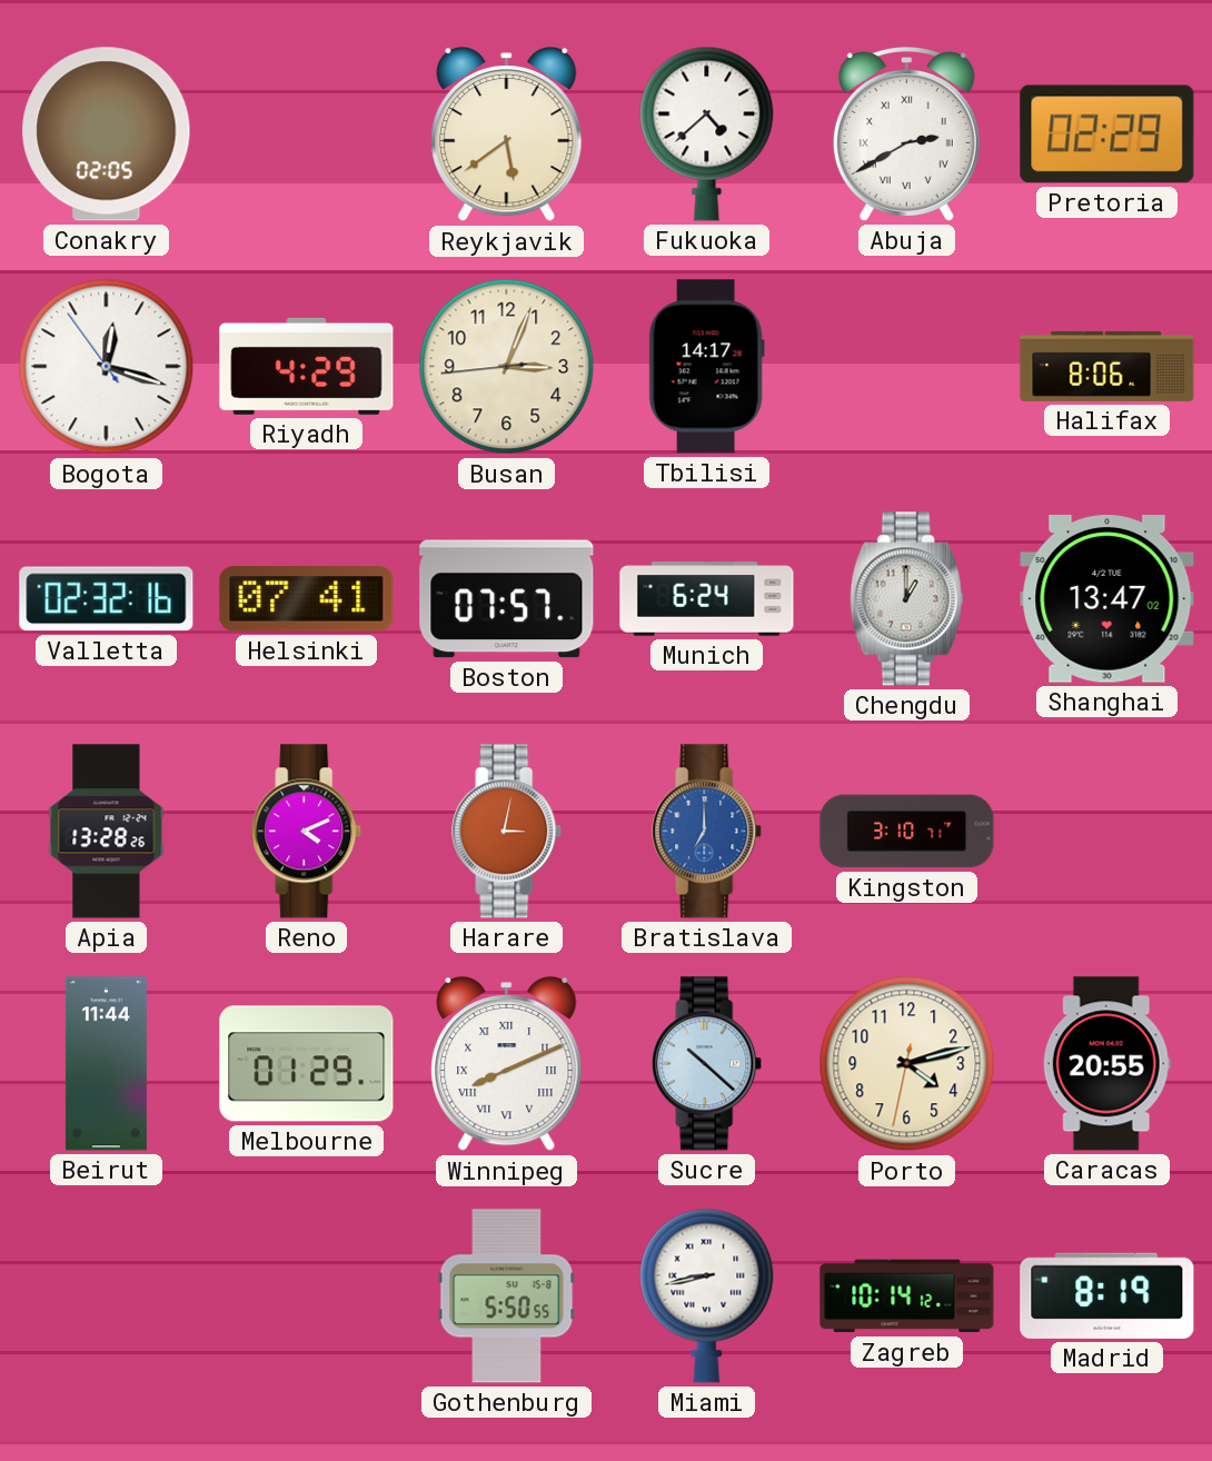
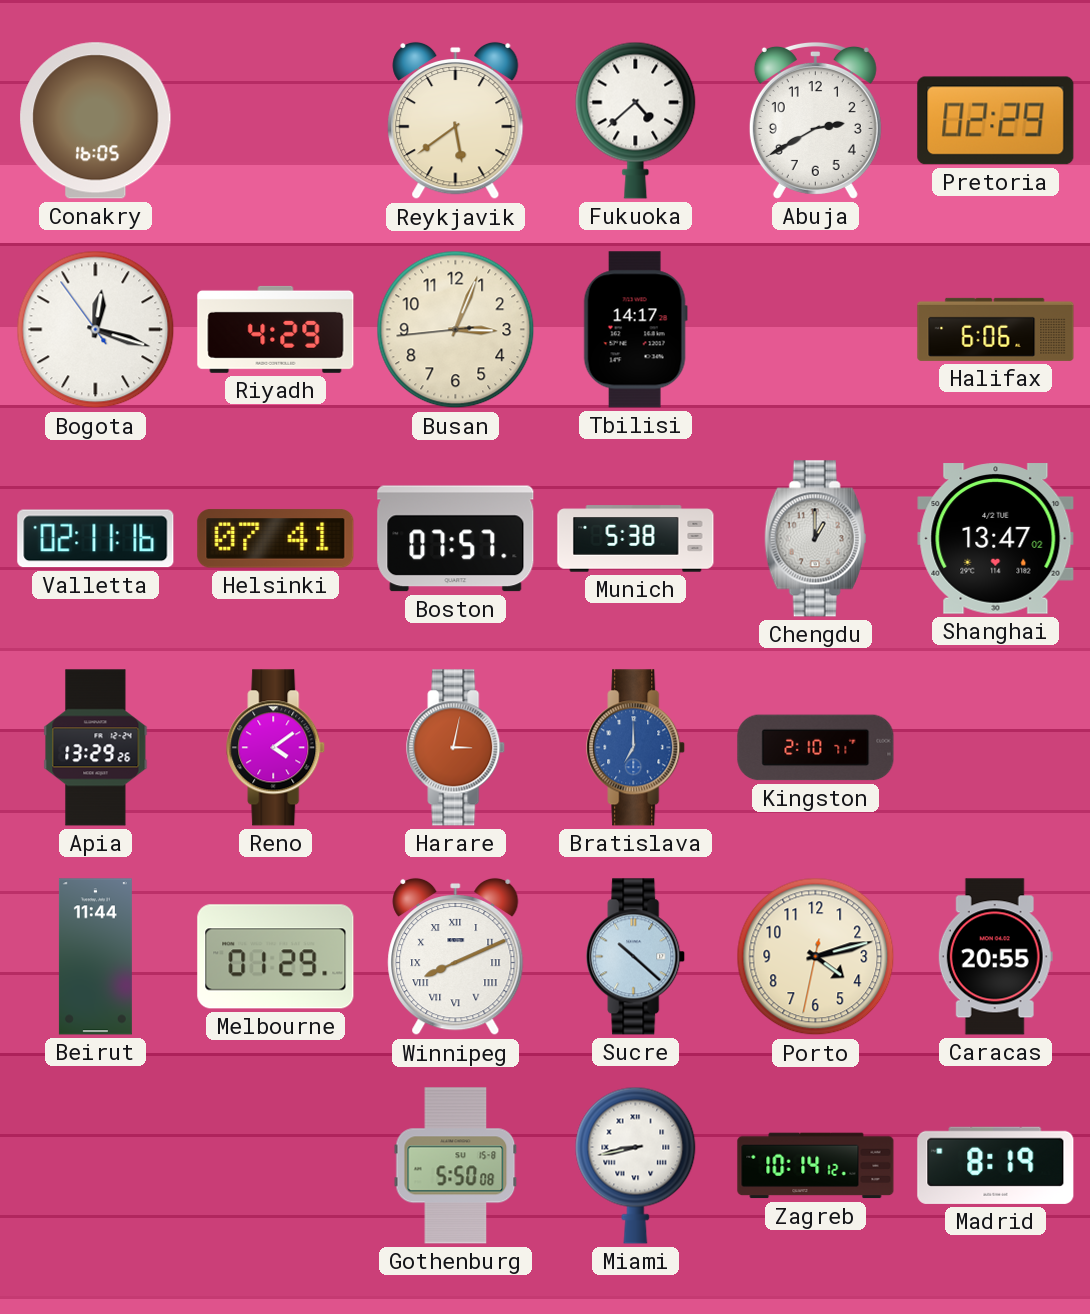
Conakry: 02:05 -> 16:05
Abuja numerals: Roman -> Arabic
Halifax: 8:06 -> 6:06
Valletta: 02:32 -> 02:11
Munich: 6:24 -> 5:38
Apia: 13:28 -> 13:29
Reno: 4:11 -> 4:09
Kingston: 3:10 -> 2:10
Gothenburg: 5:50:55 -> 5:50:08
